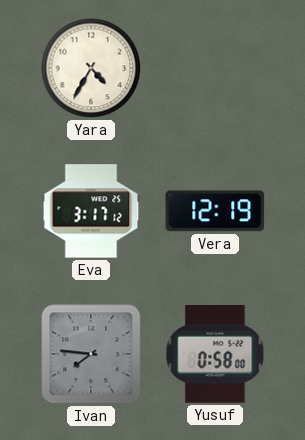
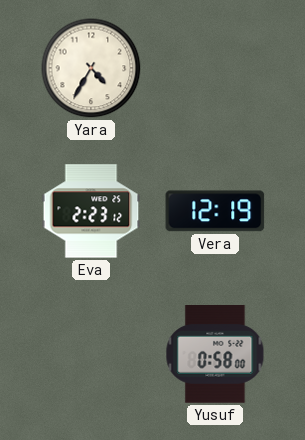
Eva: 3:17 -> 2:23
Ivan: 7:46 -> none
